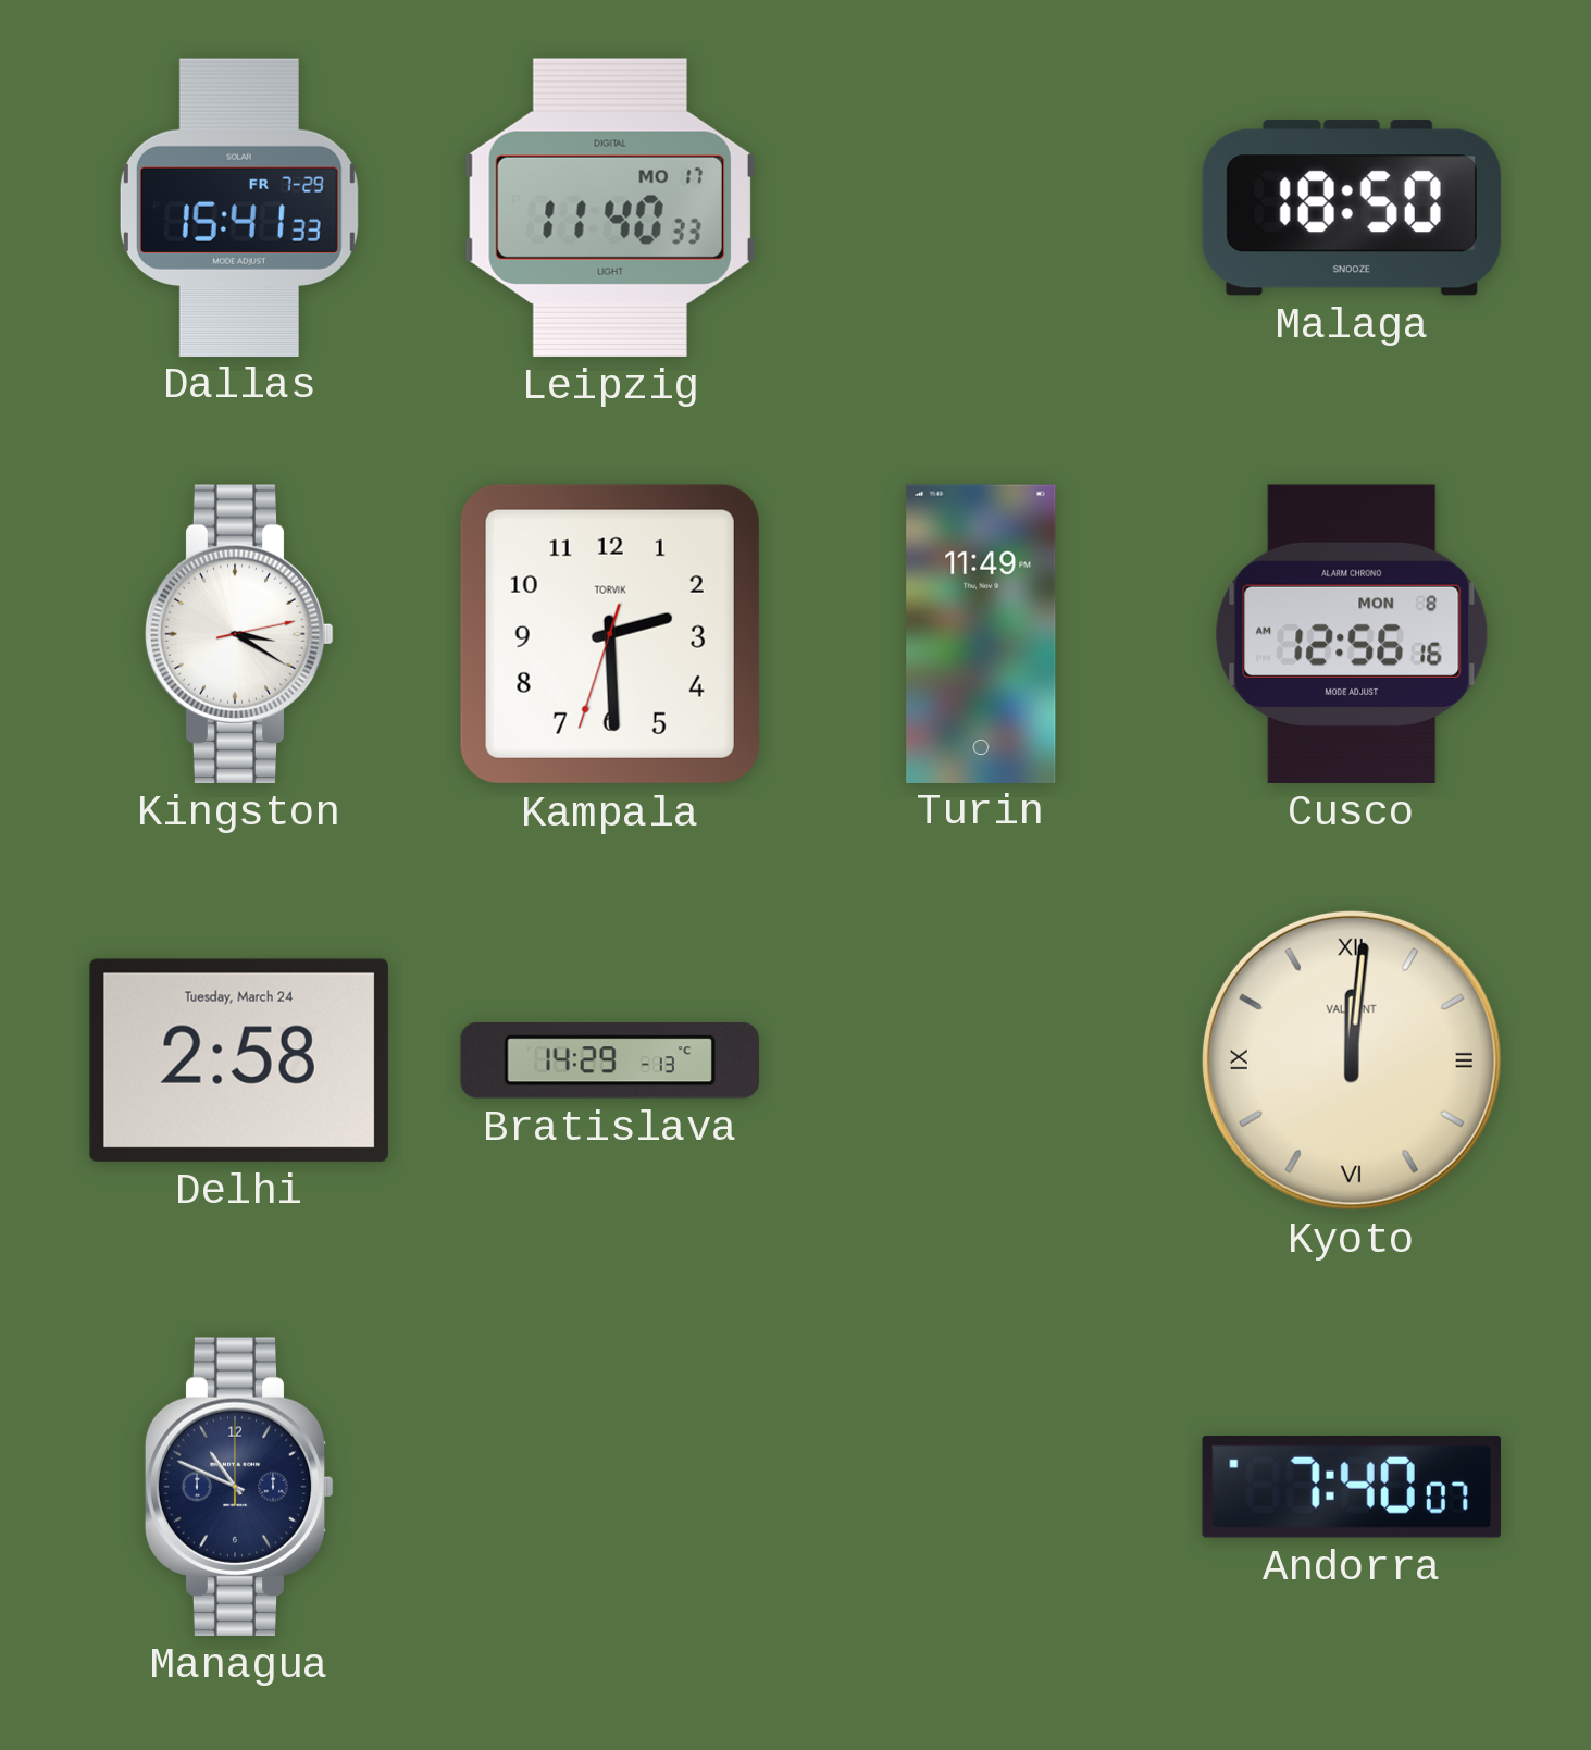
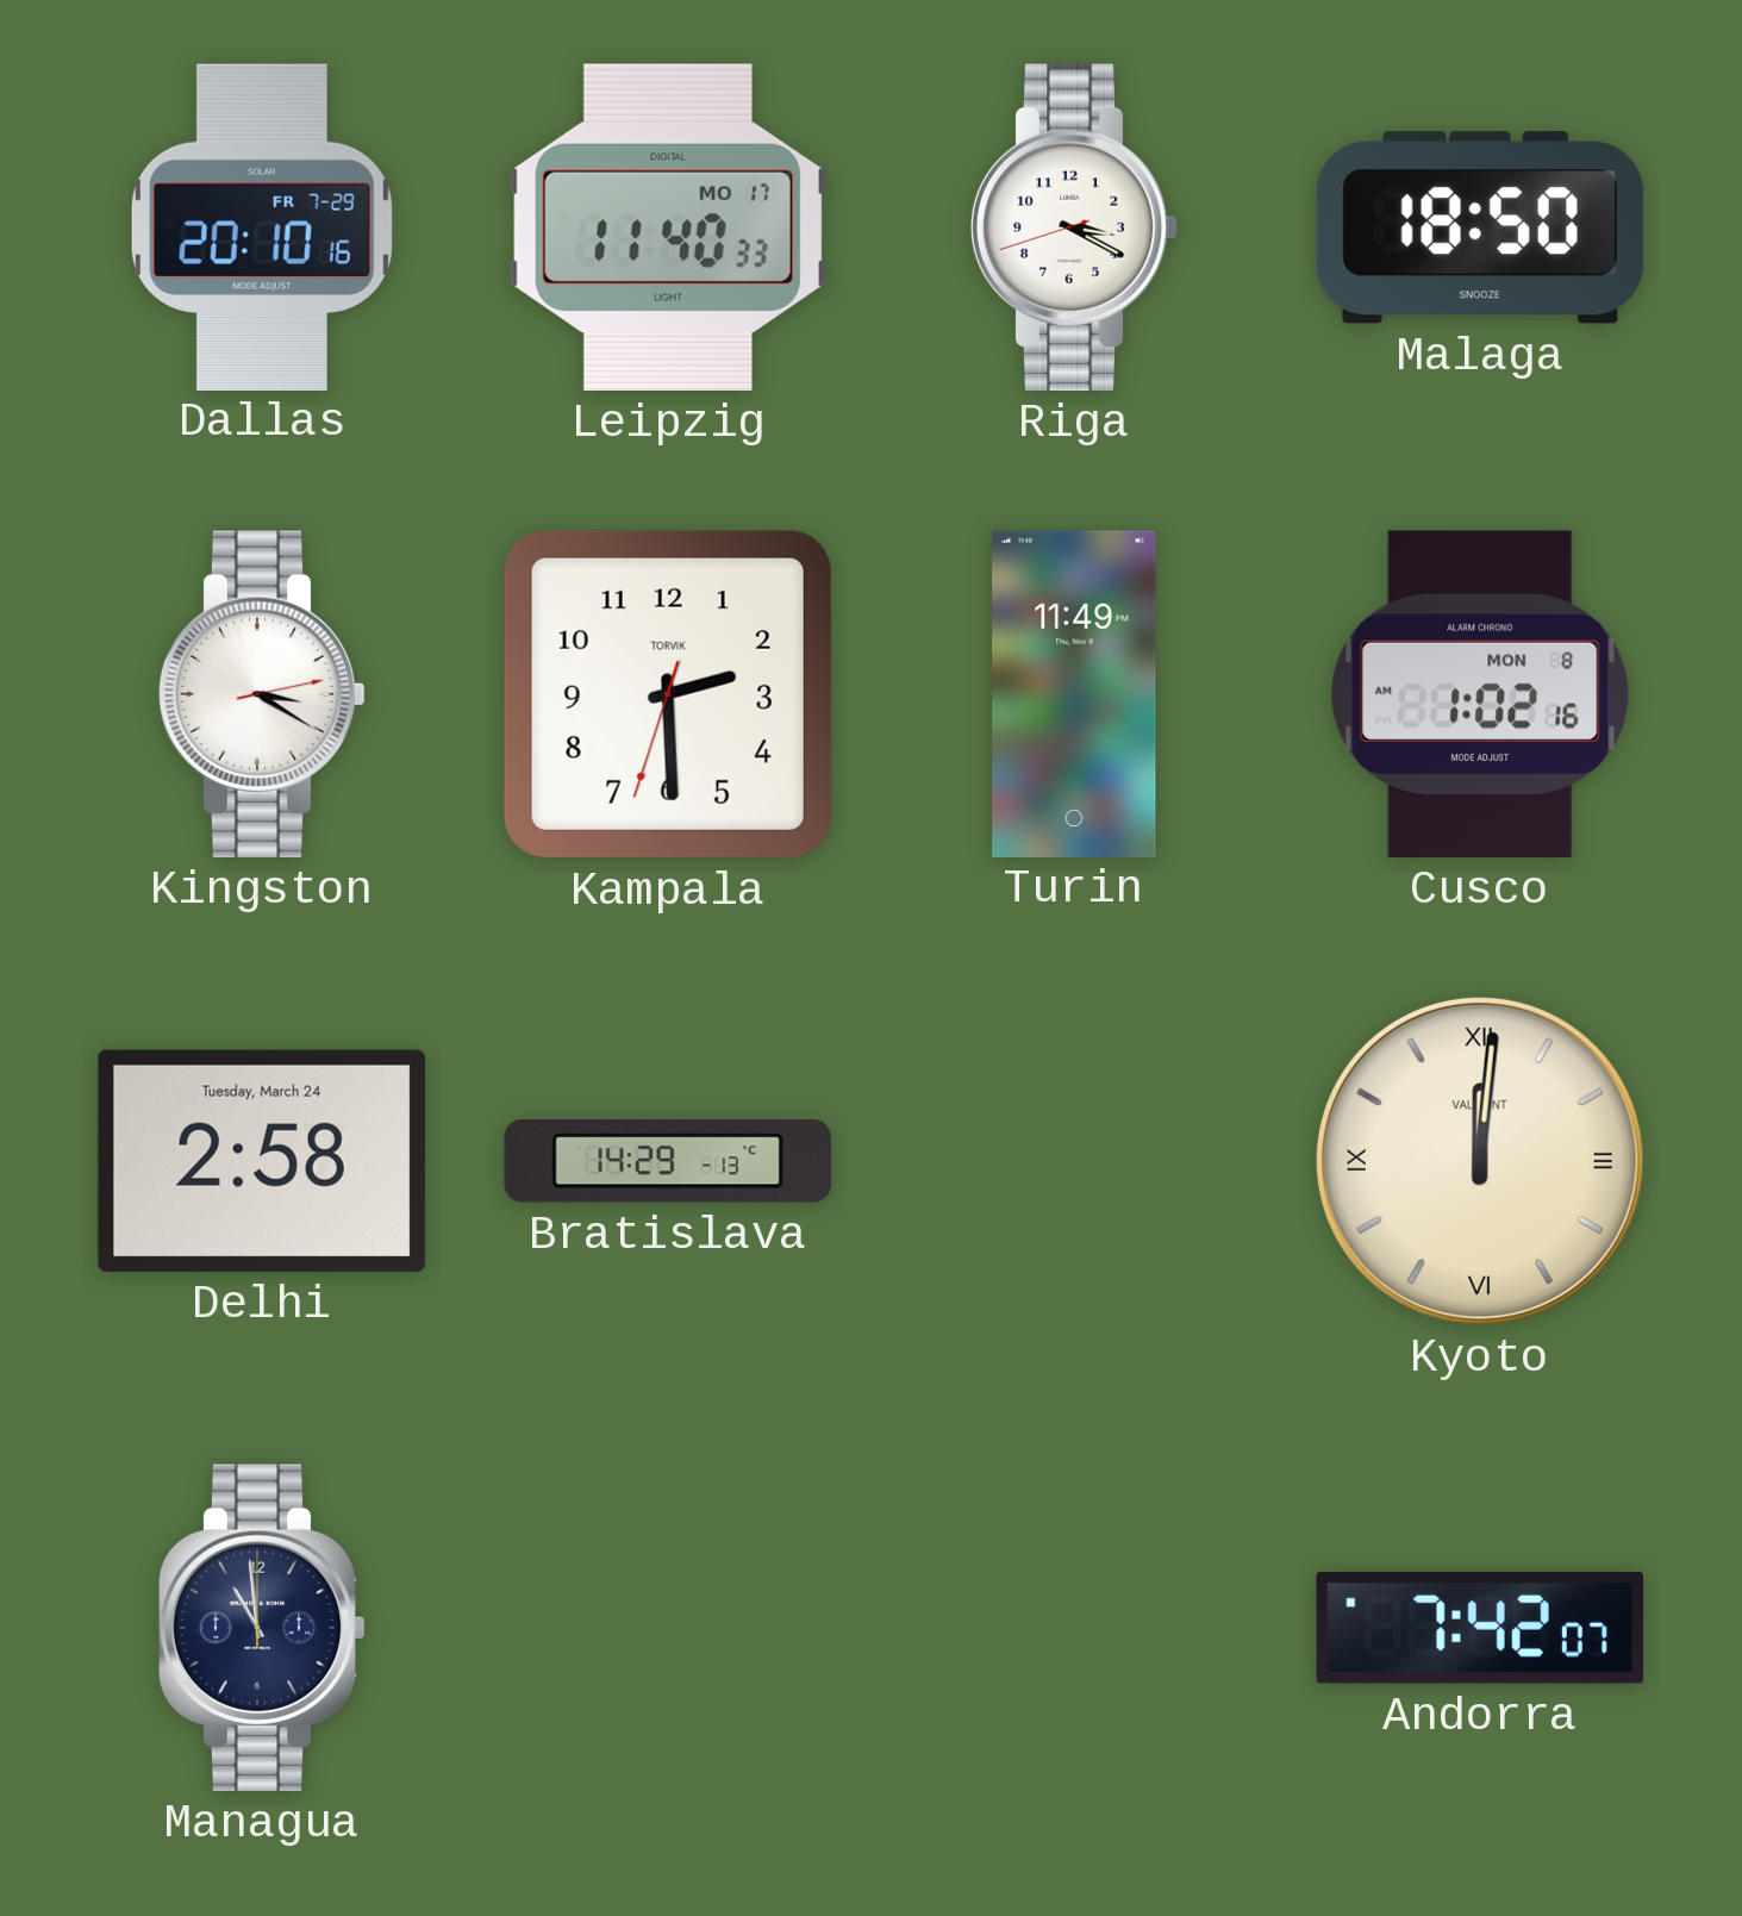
Dallas: 15:41 -> 20:10
Riga: none -> 3:19
Cusco: 12:56 -> 1:02
Managua: 10:49 -> 10:59
Andorra: 7:40 -> 7:42
